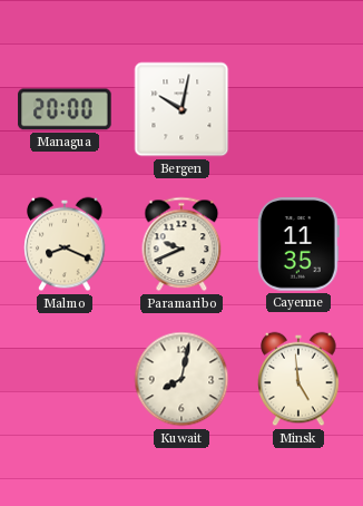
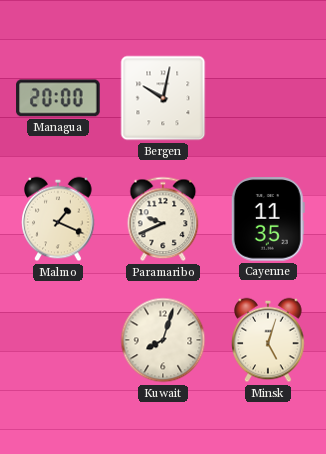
Malmo: 8:19 -> 1:19
Kuwait: 8:02 -> 8:03
Minsk: 4:59 -> 5:03
